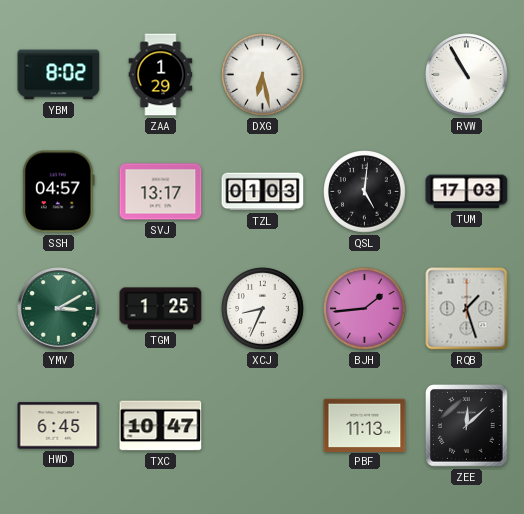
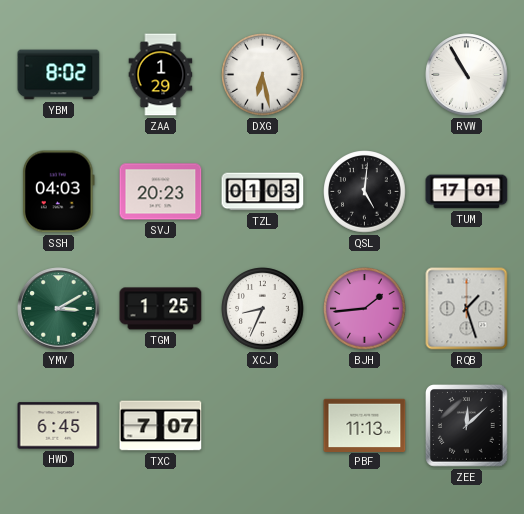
SSH: 04:57 -> 04:03
SVJ: 13:17 -> 20:23
TUM: 17:03 -> 17:01
TXC: 10:47 -> 7:07
